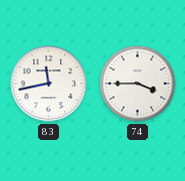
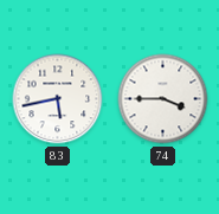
83: 11:43 -> 5:43
